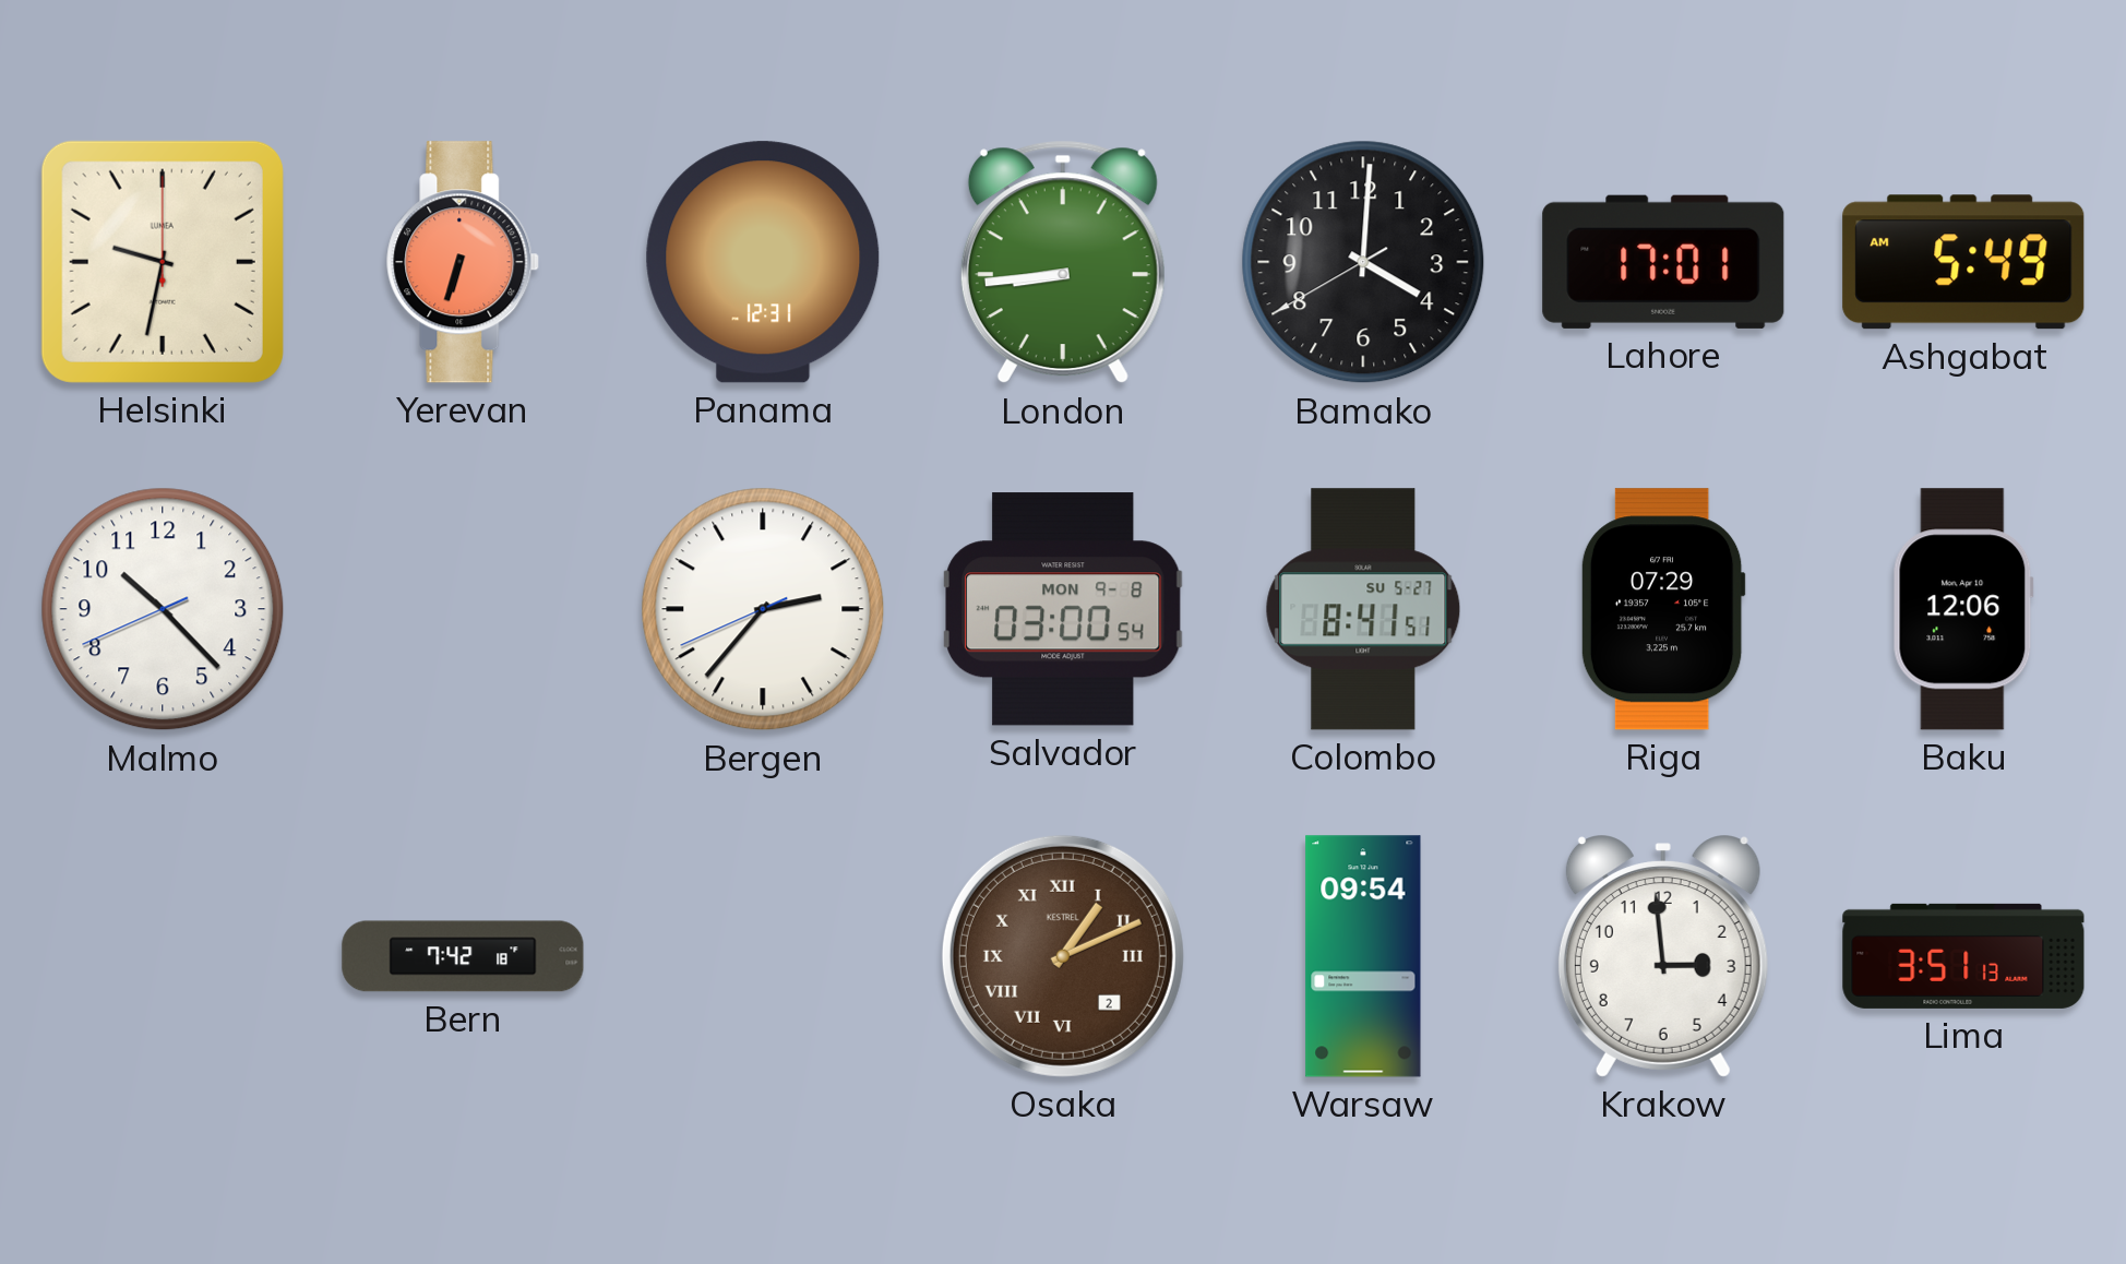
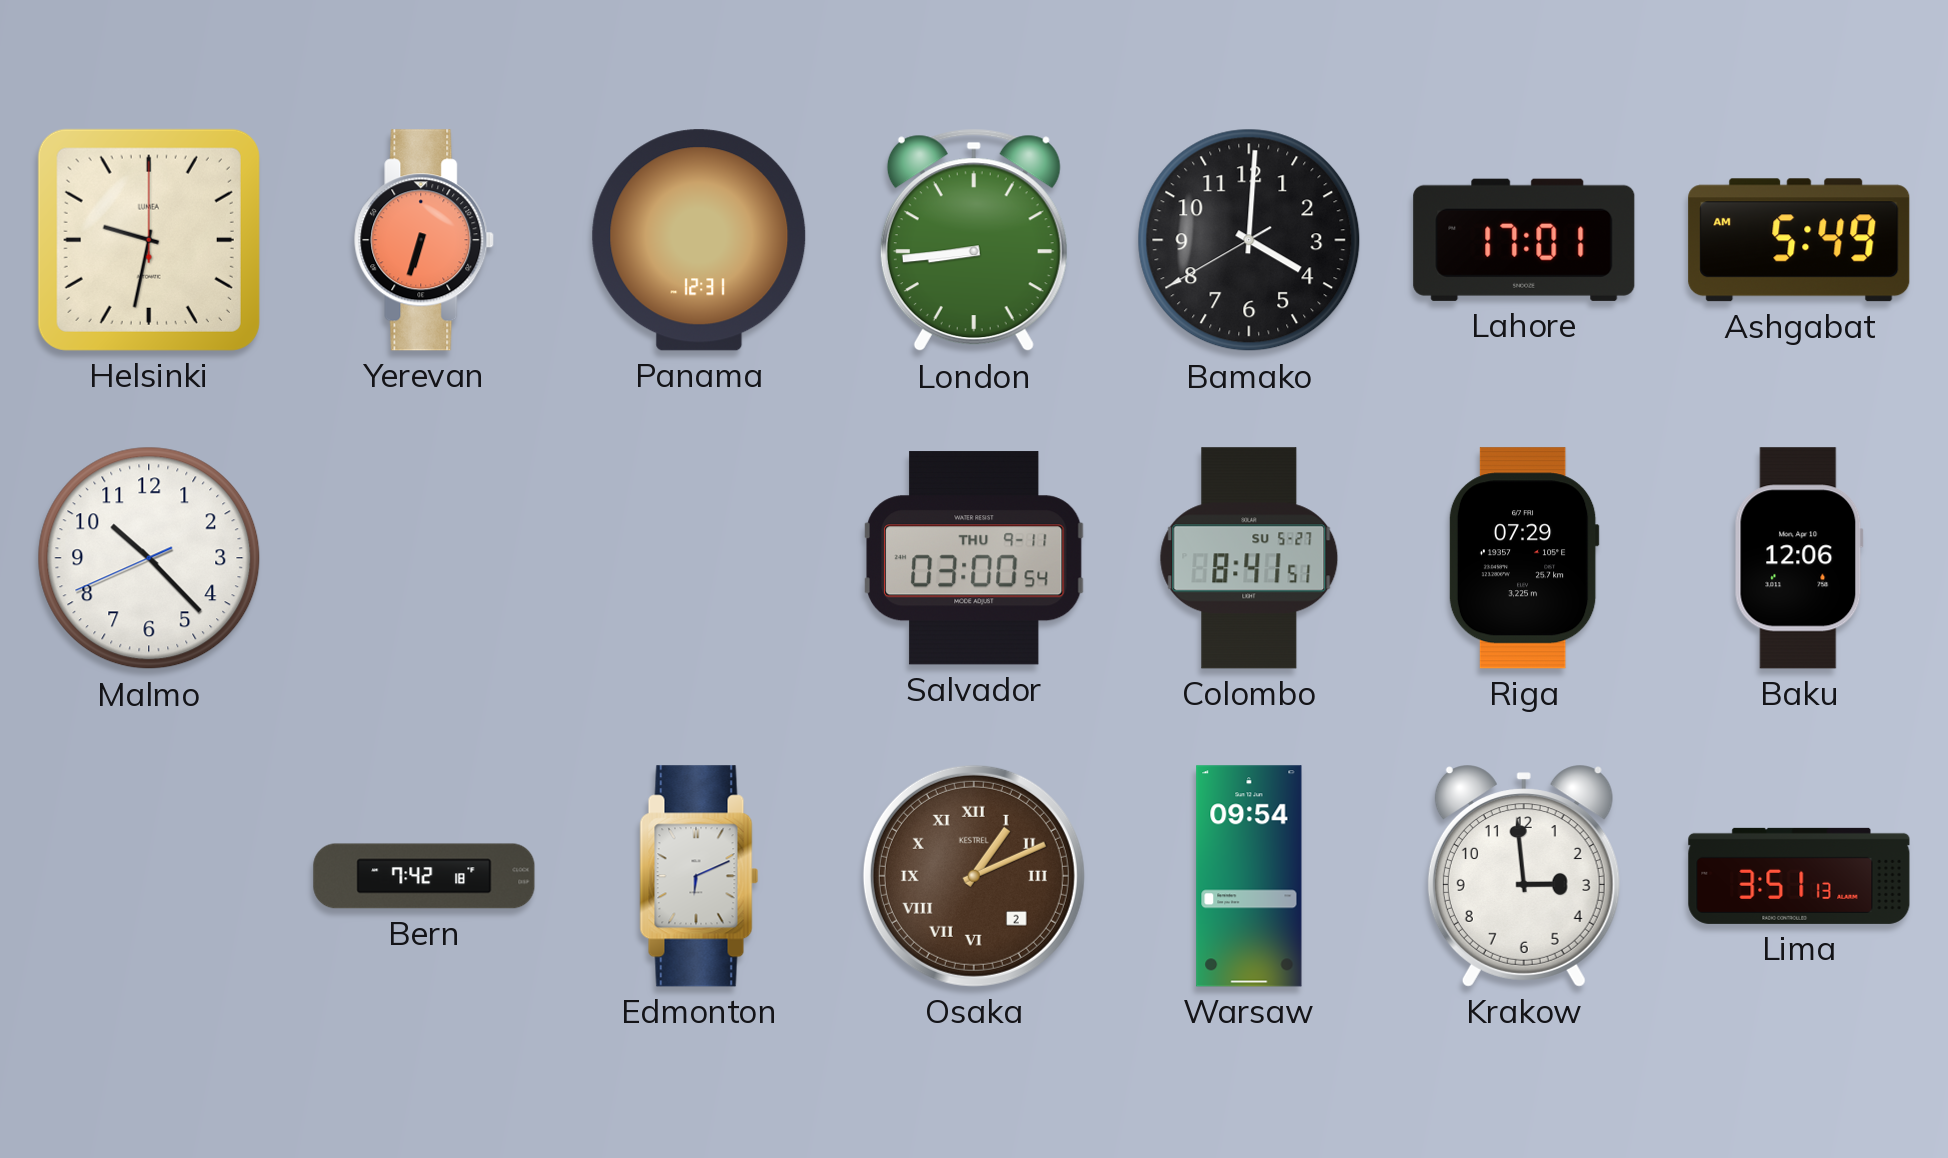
Bergen: 2:36 -> none
Salvador date: MON 9-8 -> THU 9-11
Edmonton: none -> 6:11
